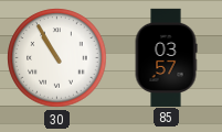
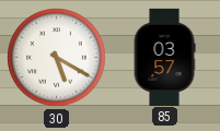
30: 10:55 -> 5:20
